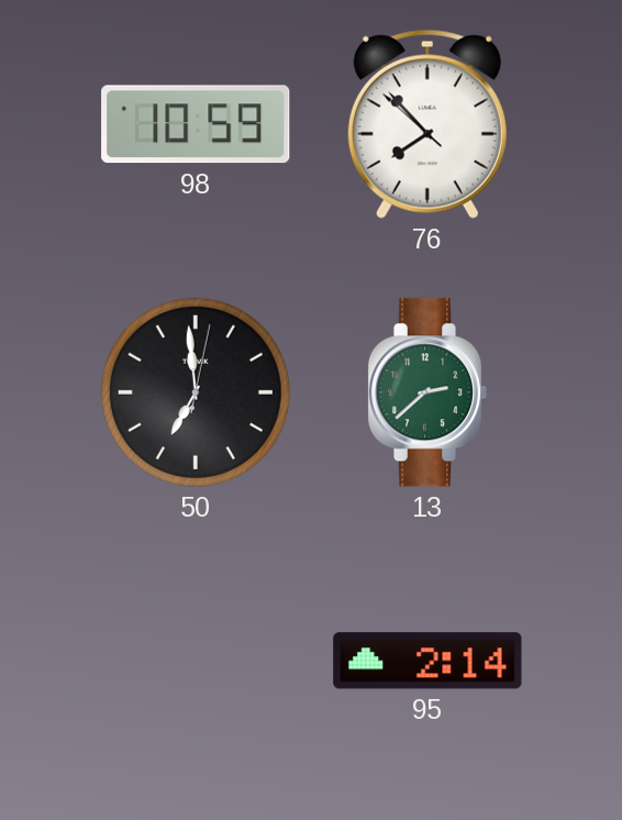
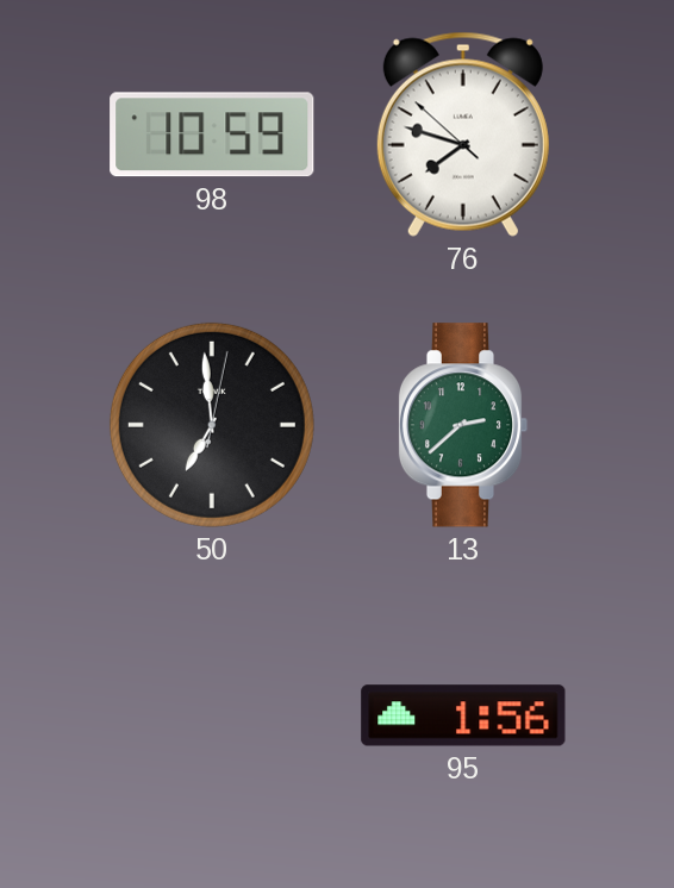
76: 7:52 -> 7:47
95: 2:14 -> 1:56
